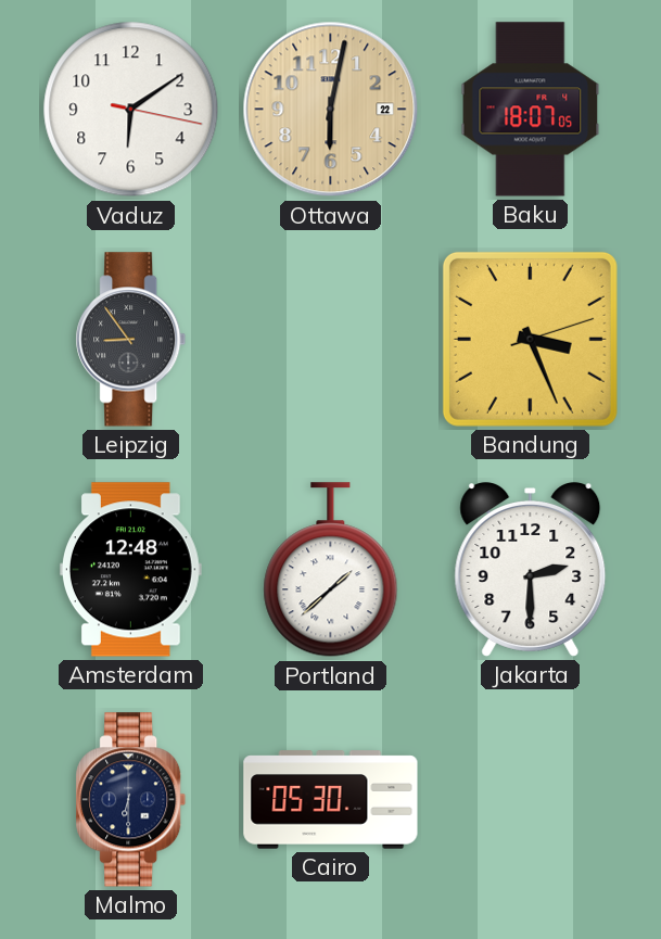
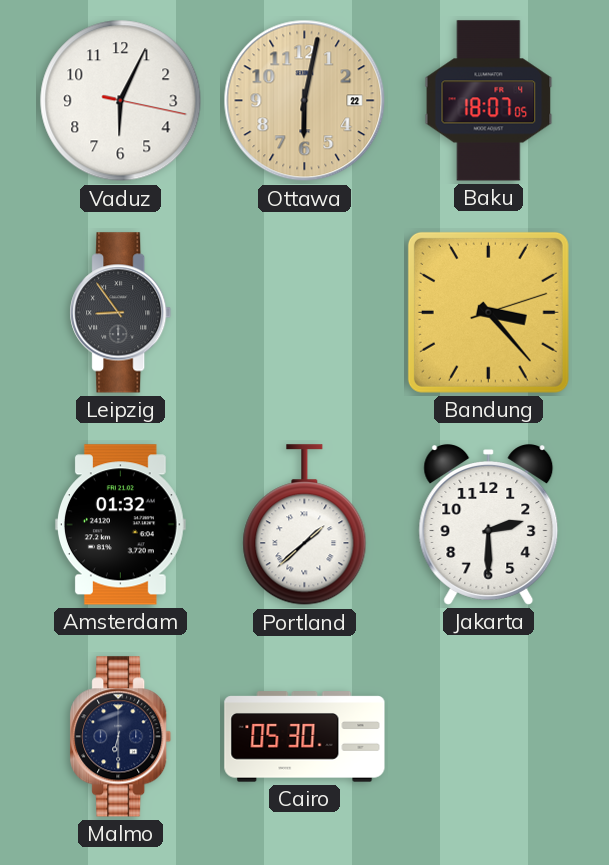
Vaduz: 6:09 -> 6:04
Bandung: 3:26 -> 3:23
Amsterdam: 12:48 -> 01:32
